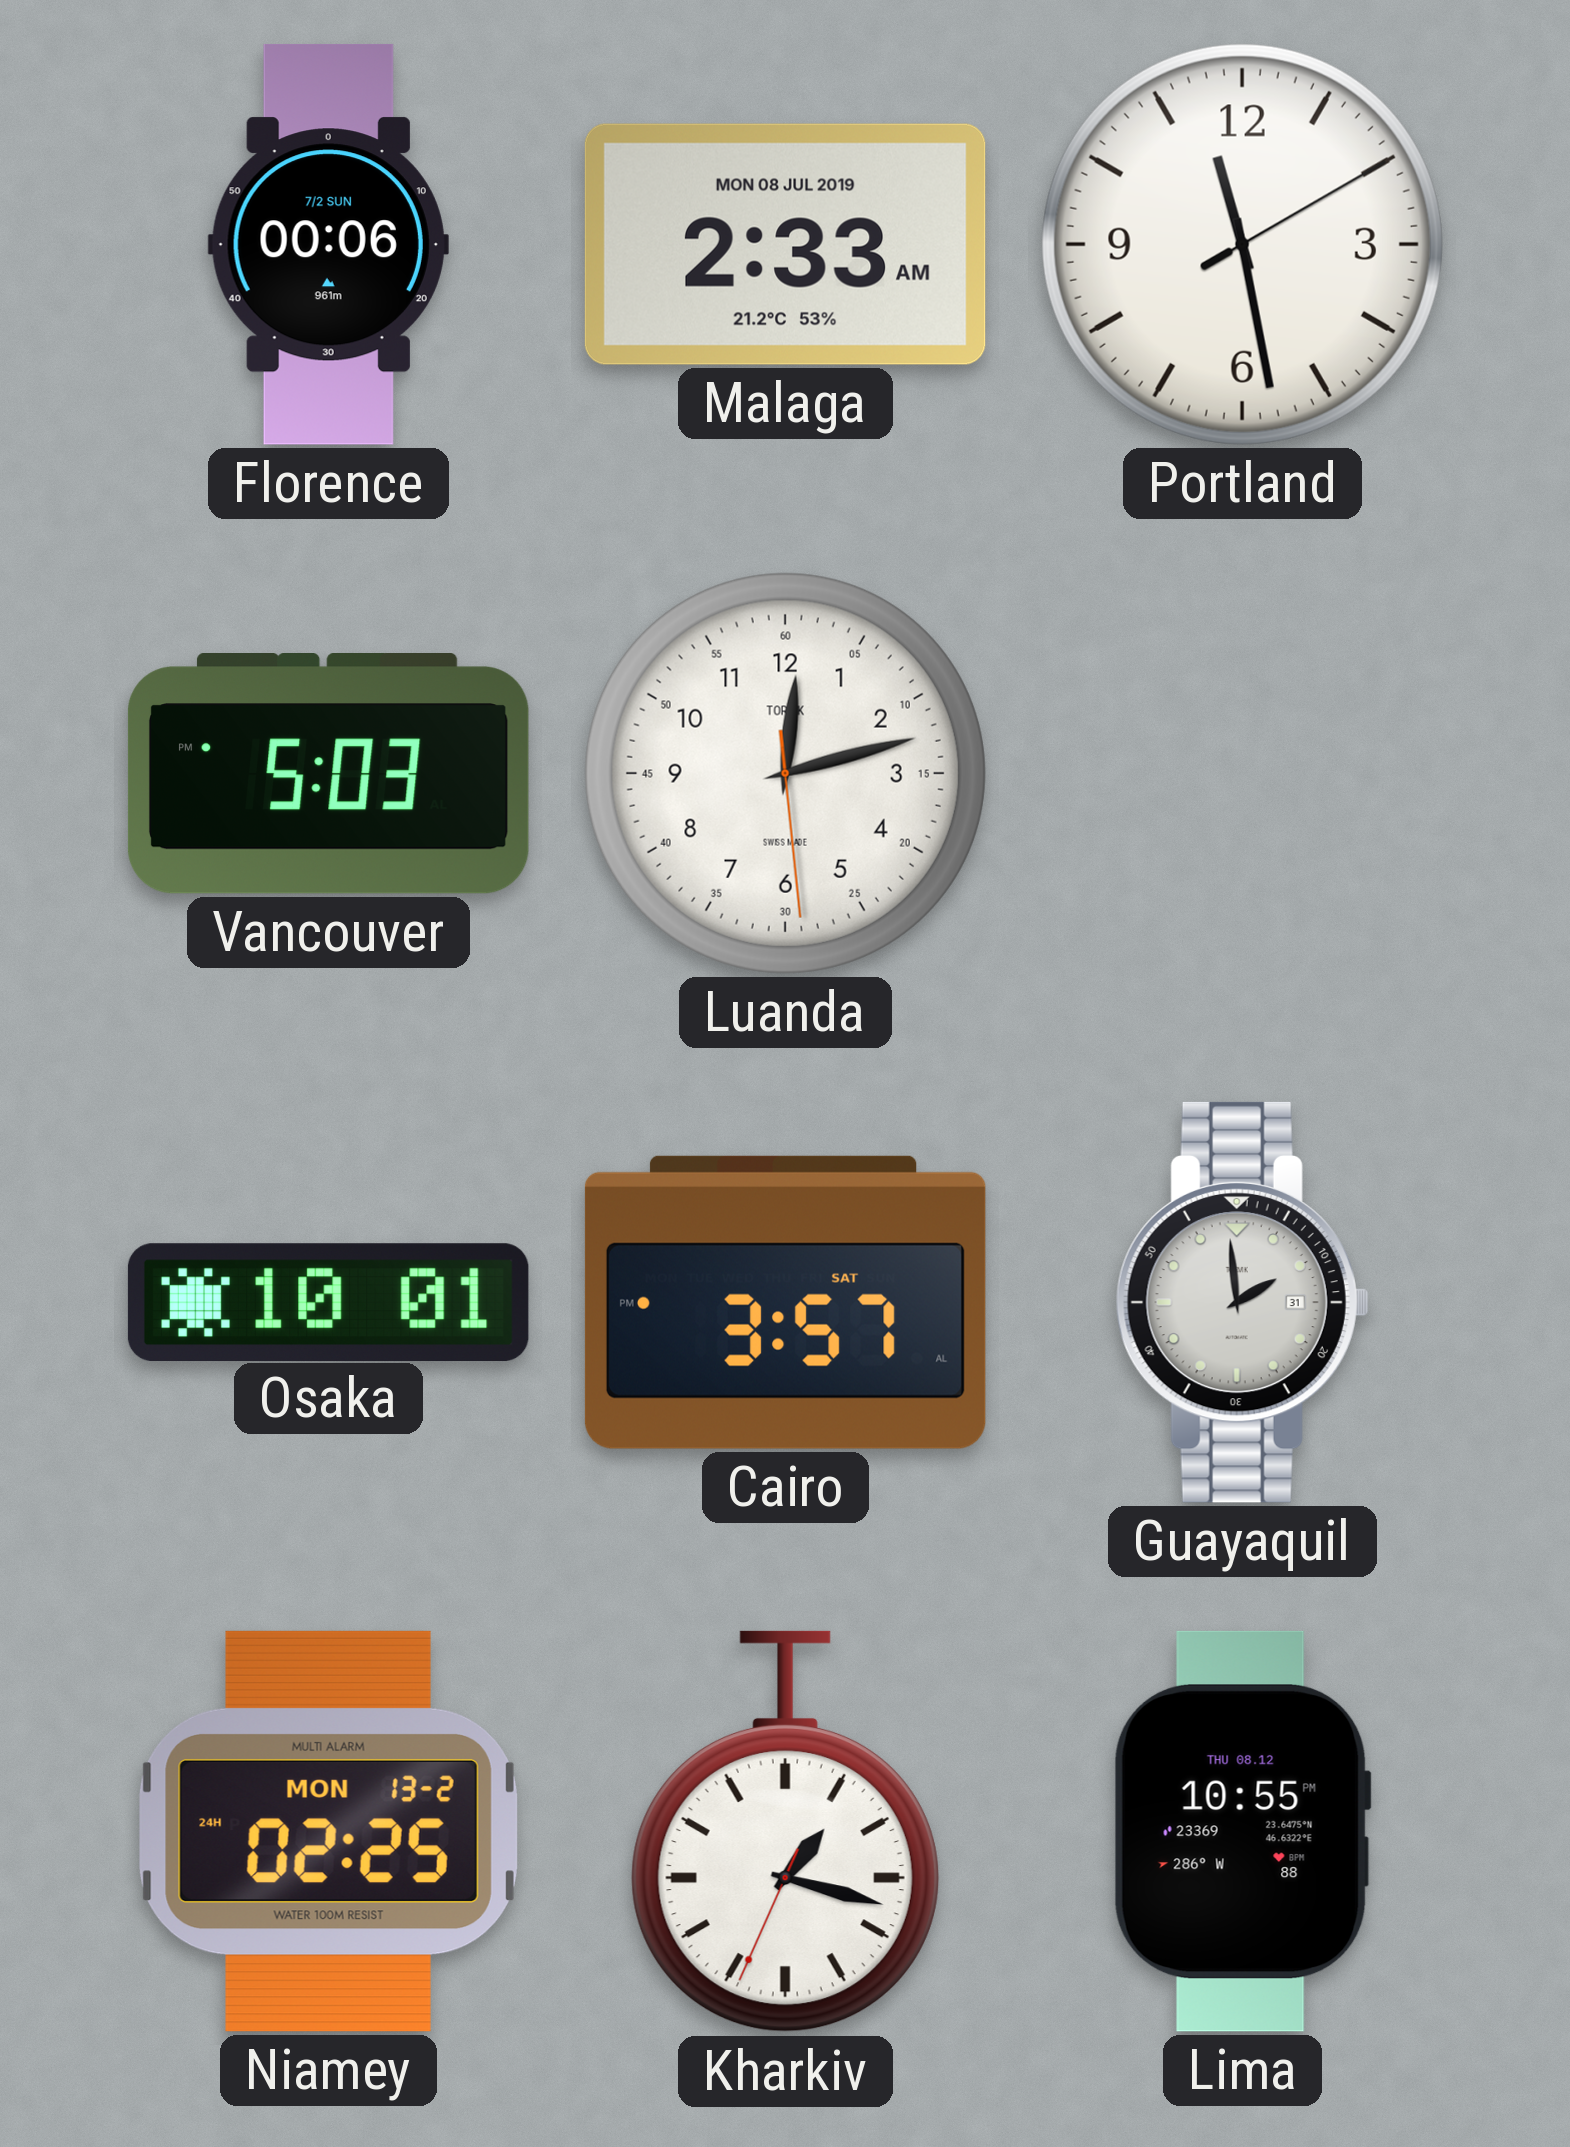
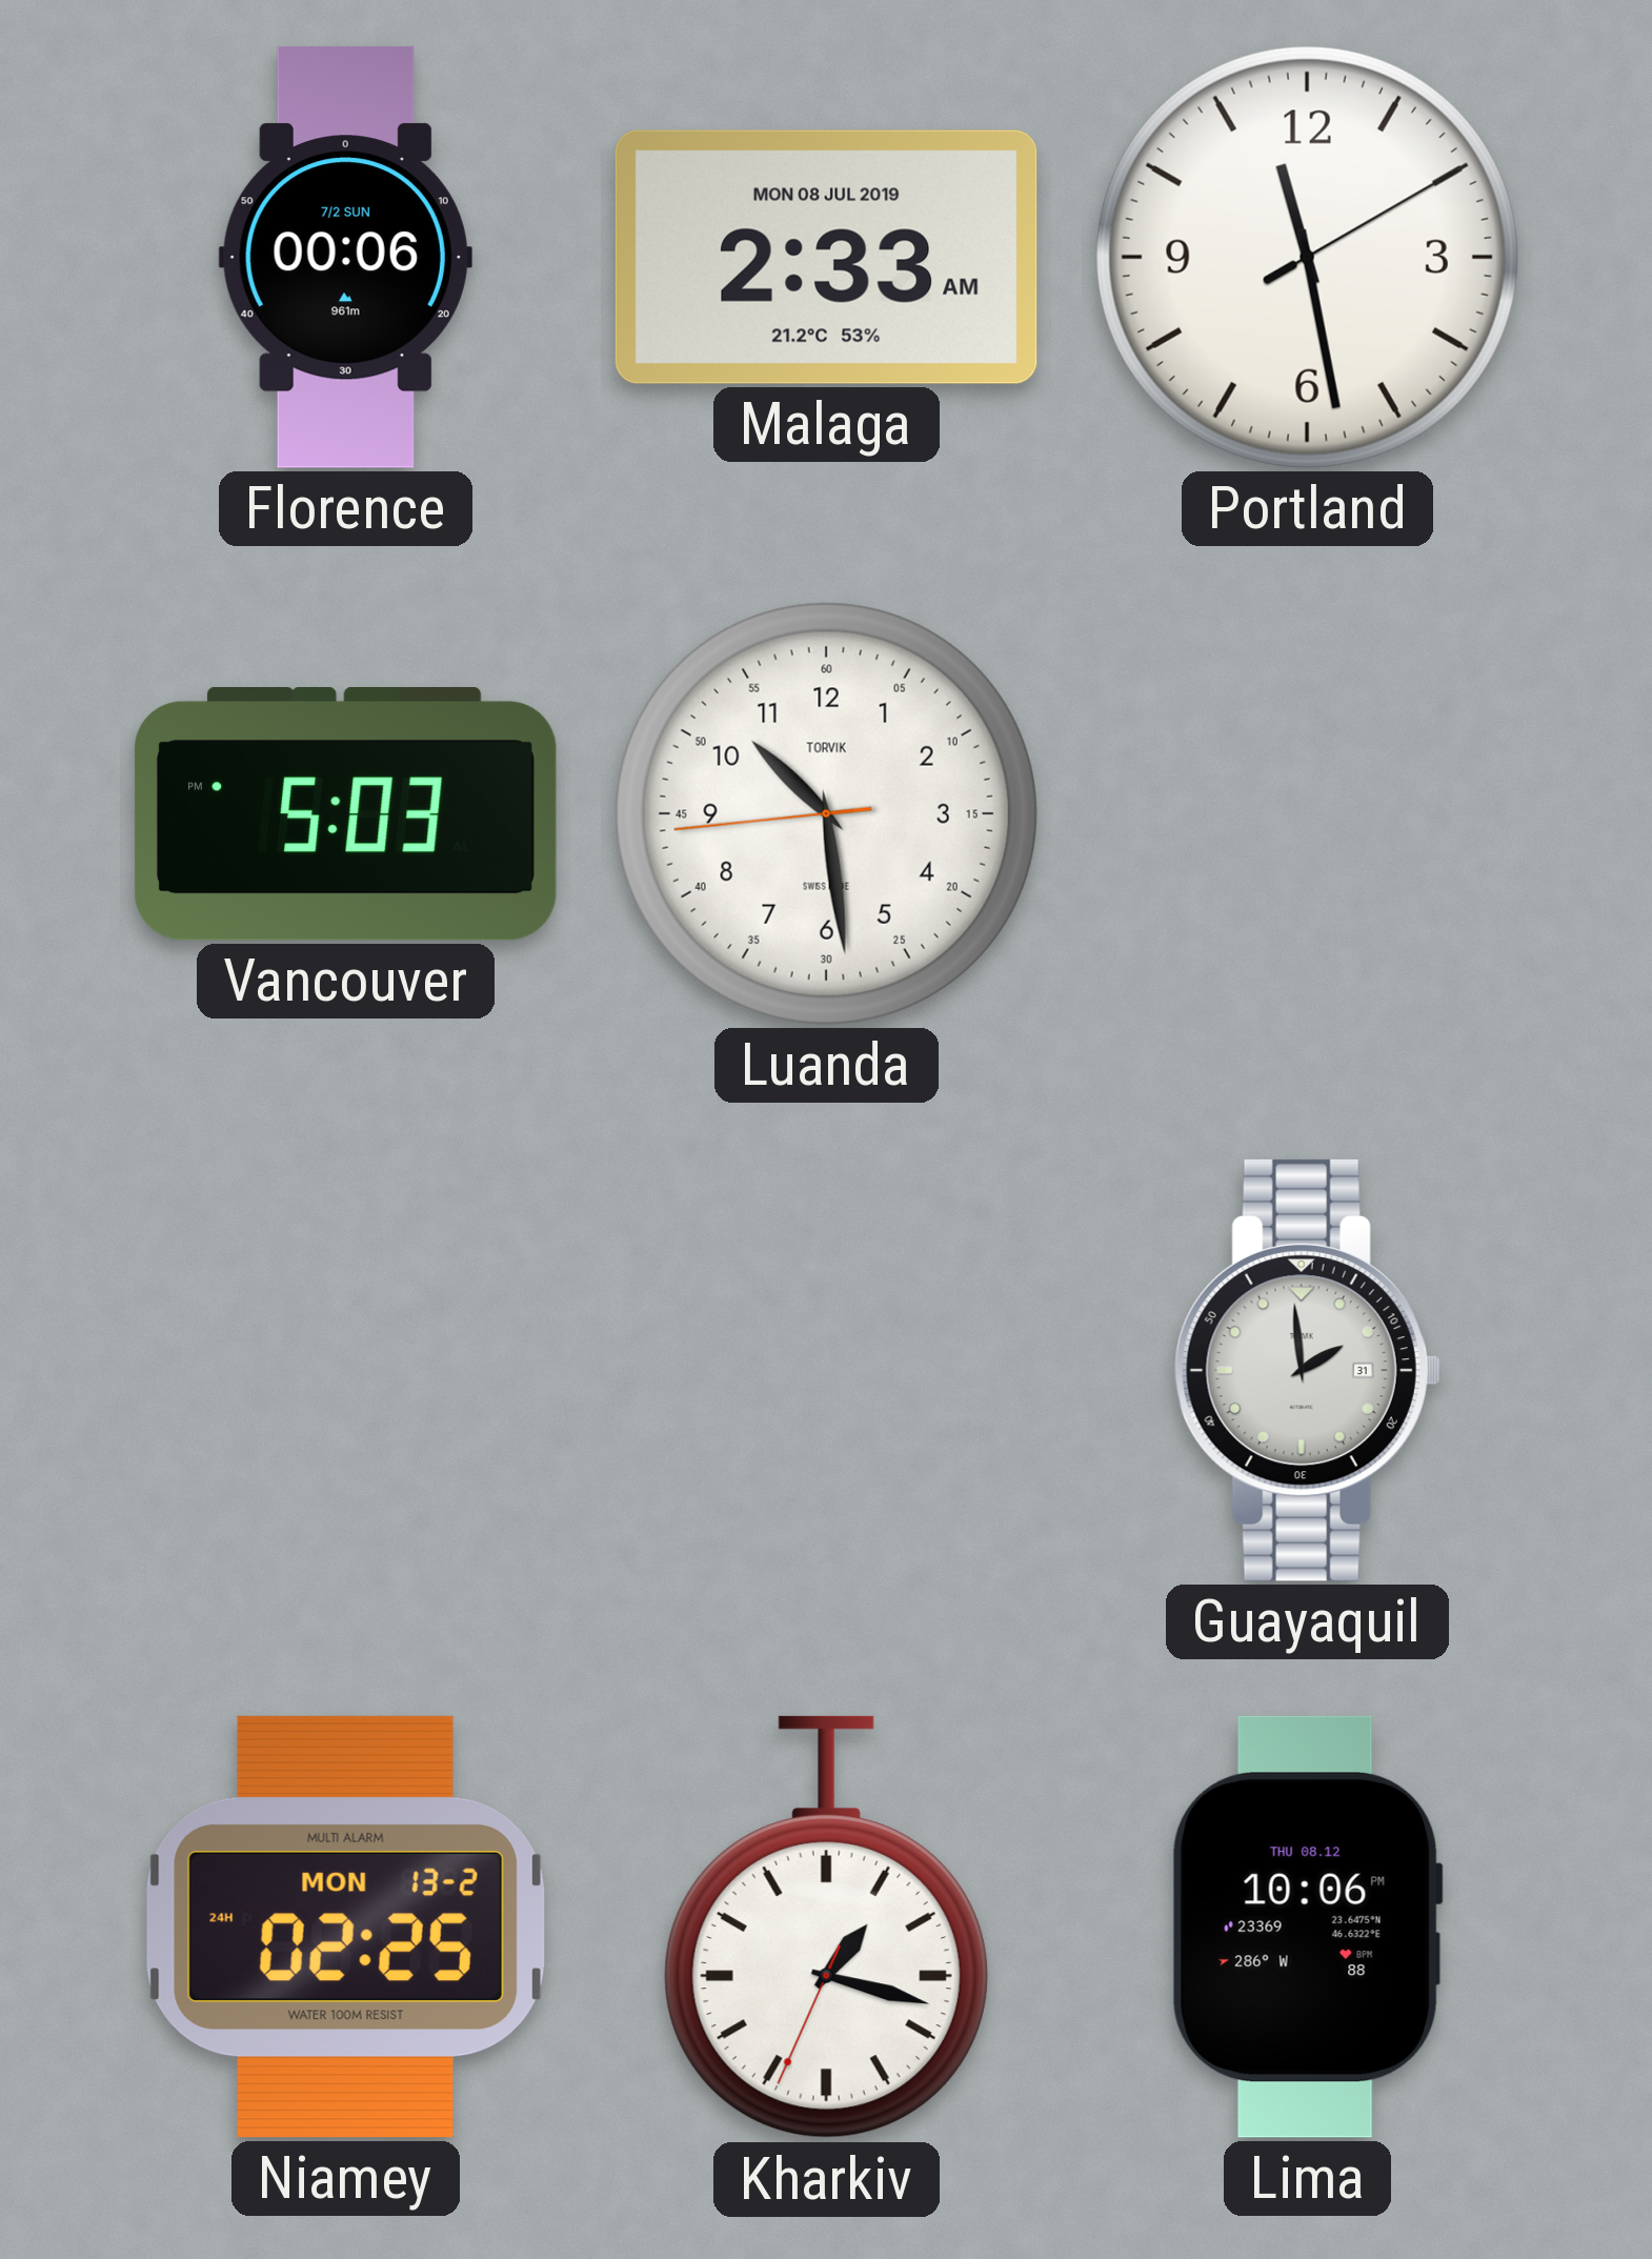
Luanda: 12:12 -> 10:28
Osaka: 10:01 -> none
Cairo: 3:57 -> none
Lima: 10:55 -> 10:06
